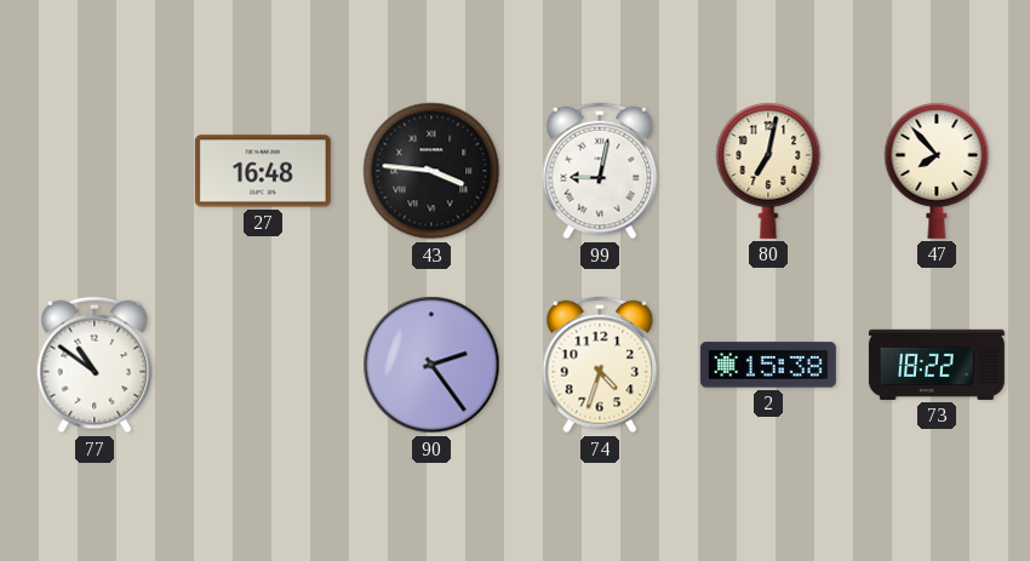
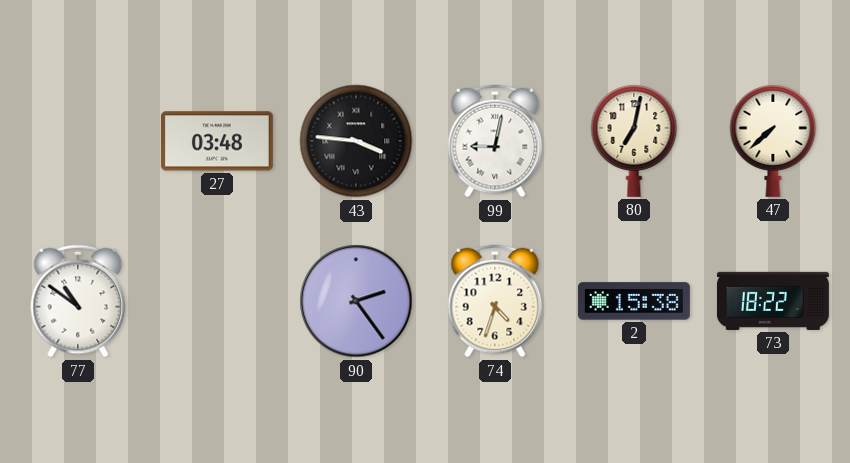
27: 16:48 -> 03:48
47: 7:53 -> 7:38
